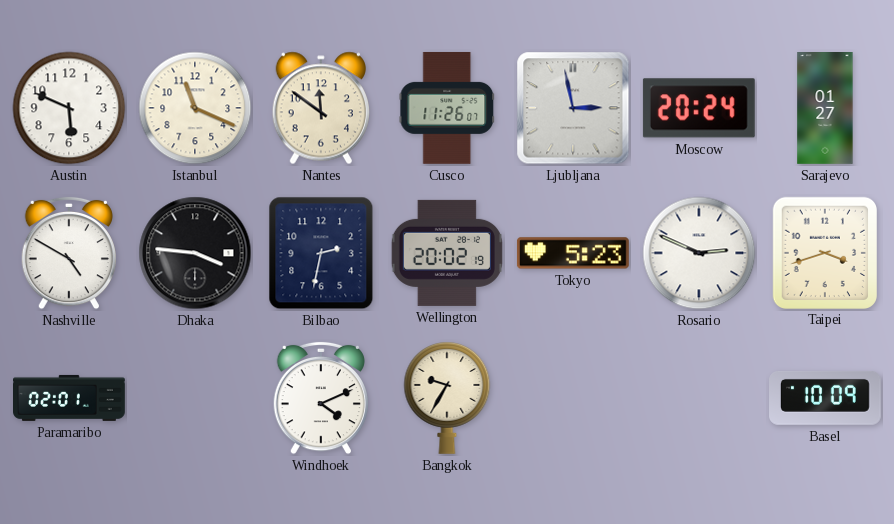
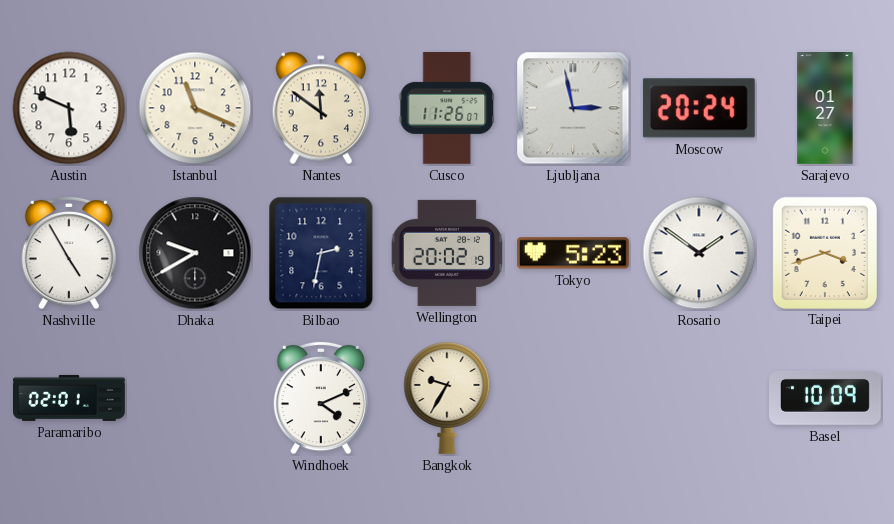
Nashville: 4:50 -> 4:55
Dhaka: 3:46 -> 9:40
Rosario: 2:49 -> 1:51
